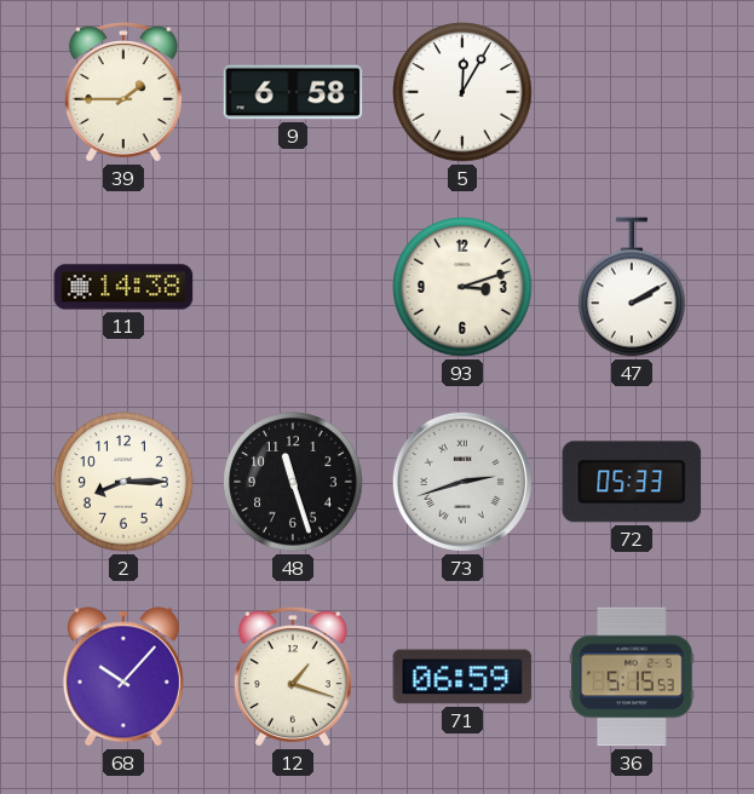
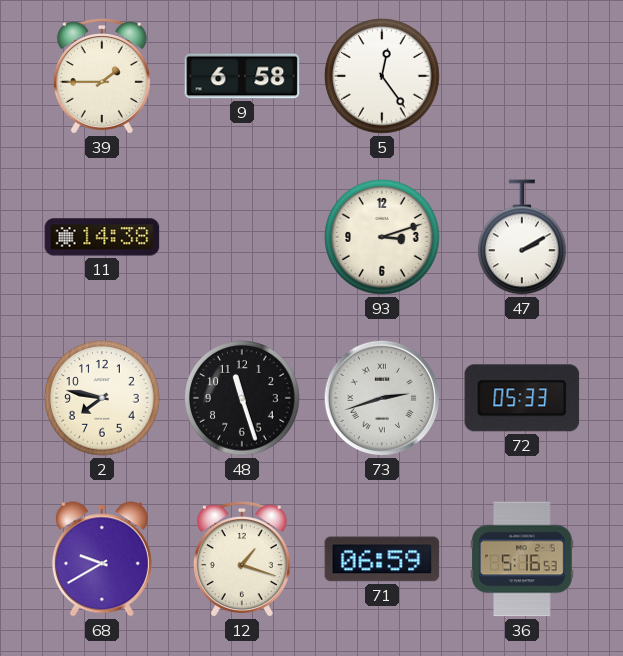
5: 12:05 -> 12:24
2: 8:15 -> 7:47
68: 10:07 -> 9:40
36: 5:15 -> 5:16
